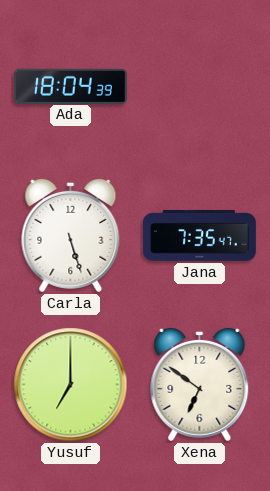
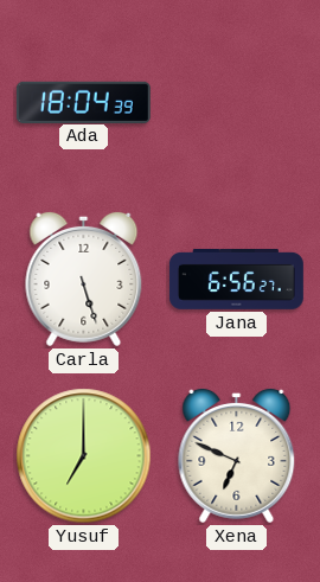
Jana: 7:35 -> 6:56
Xena: 6:51 -> 6:49
